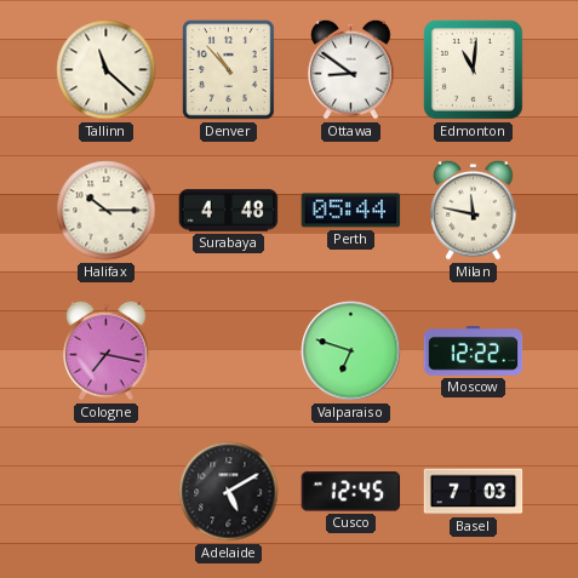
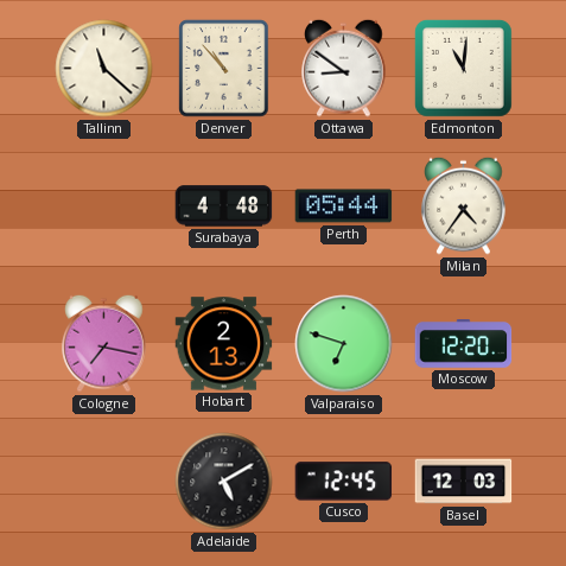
Halifax: 10:15 -> none
Milan: 11:47 -> 4:36
Hobart: none -> 2:13
Moscow: 12:22 -> 12:20
Basel: 7:03 -> 12:03
